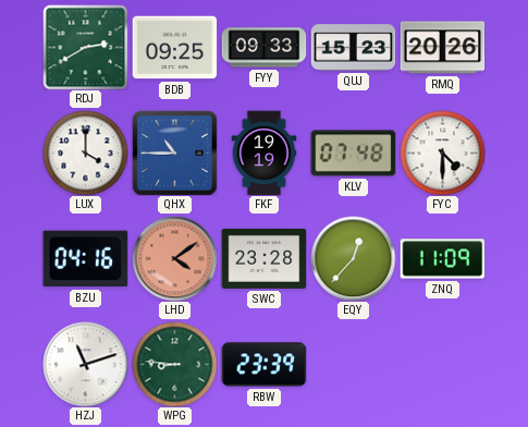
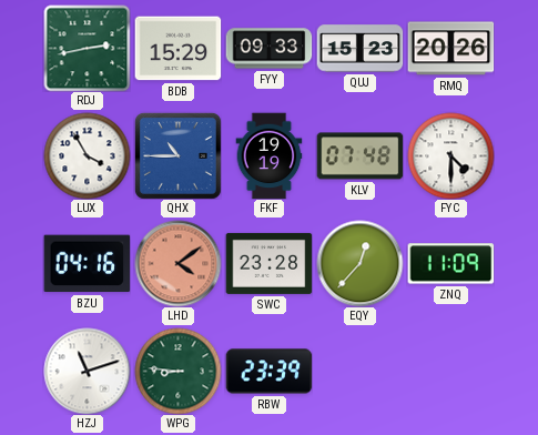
RDJ: 2:40 -> 2:43
BDB: 09:25 -> 15:29
LUX: 4:00 -> 3:55
